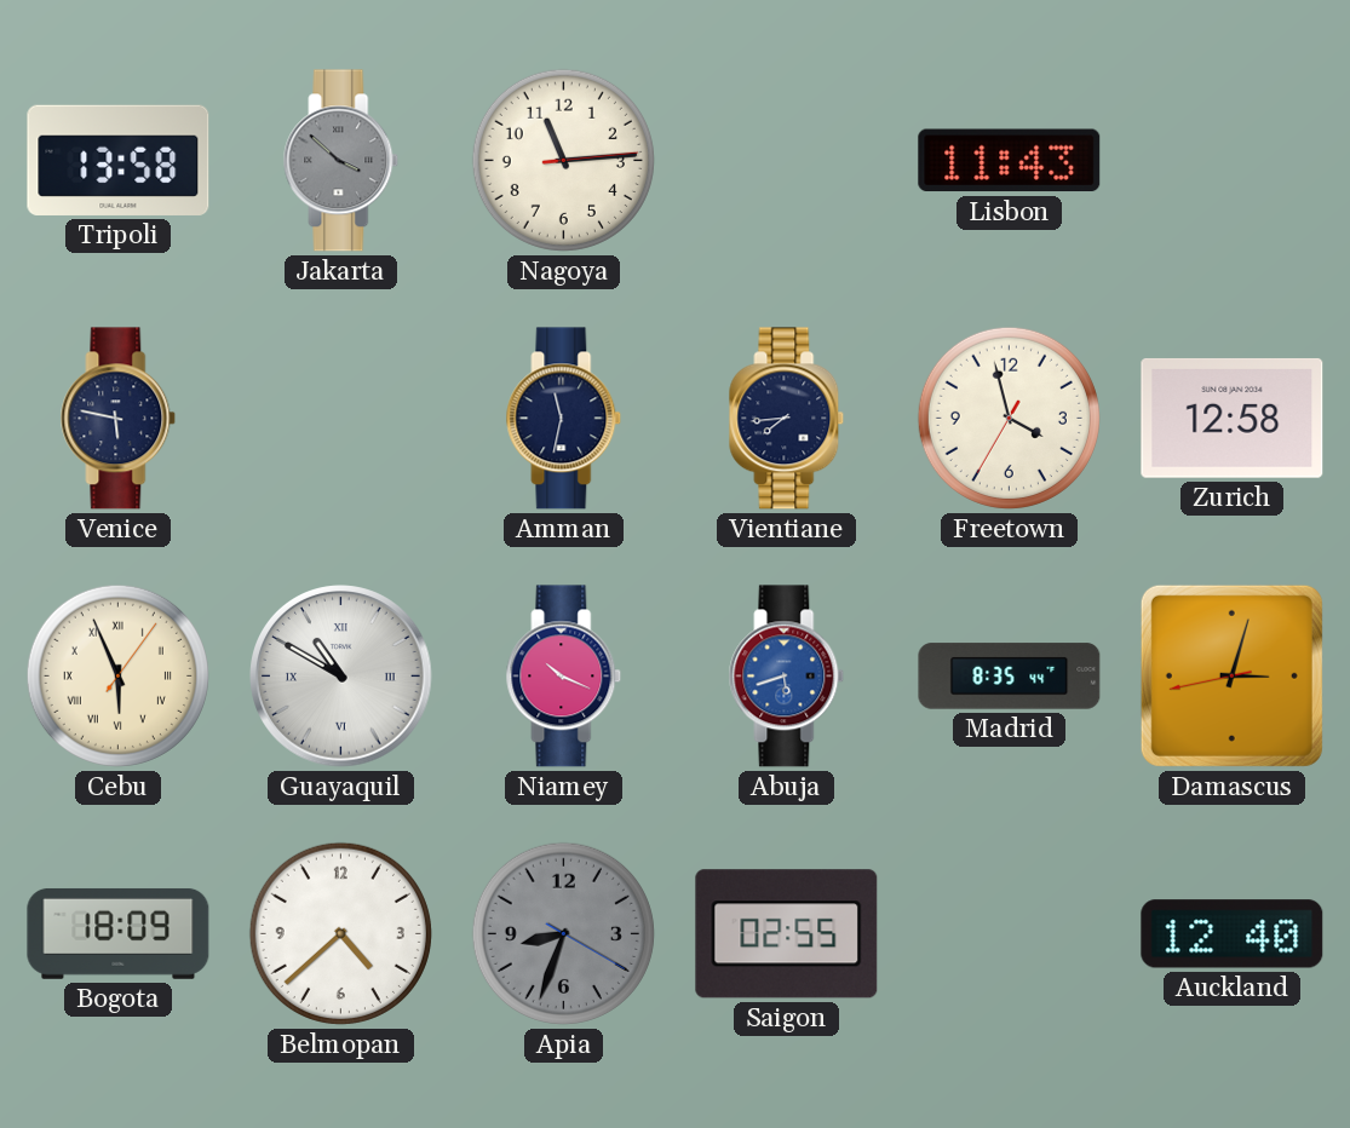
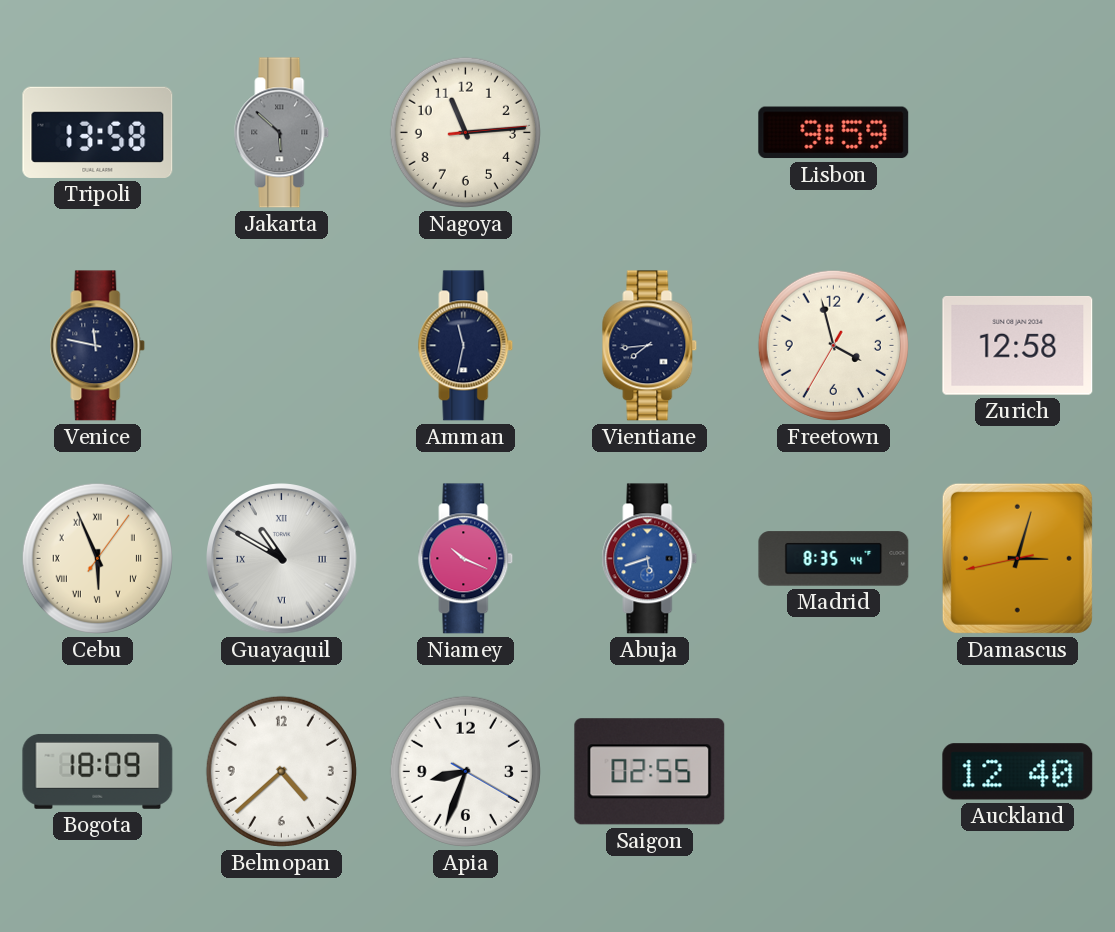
Jakarta: 3:52 -> 5:52
Lisbon: 11:43 -> 9:59
Venice: 5:47 -> 11:47
Apia dial: grey -> white
